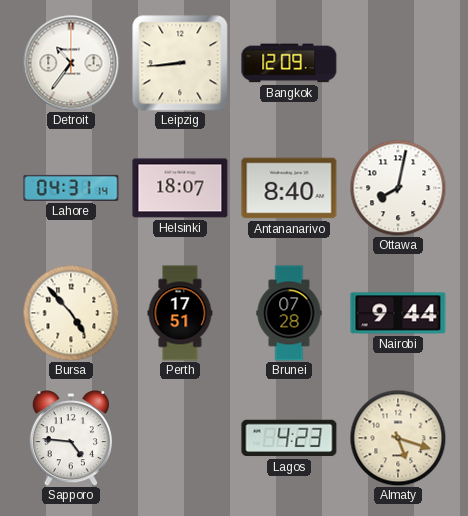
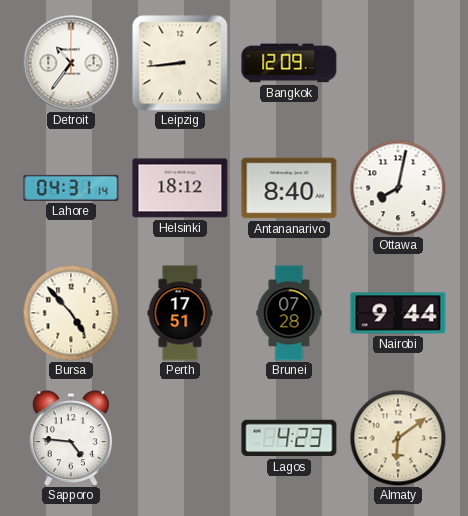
Helsinki: 18:07 -> 18:12
Almaty: 5:18 -> 6:09
